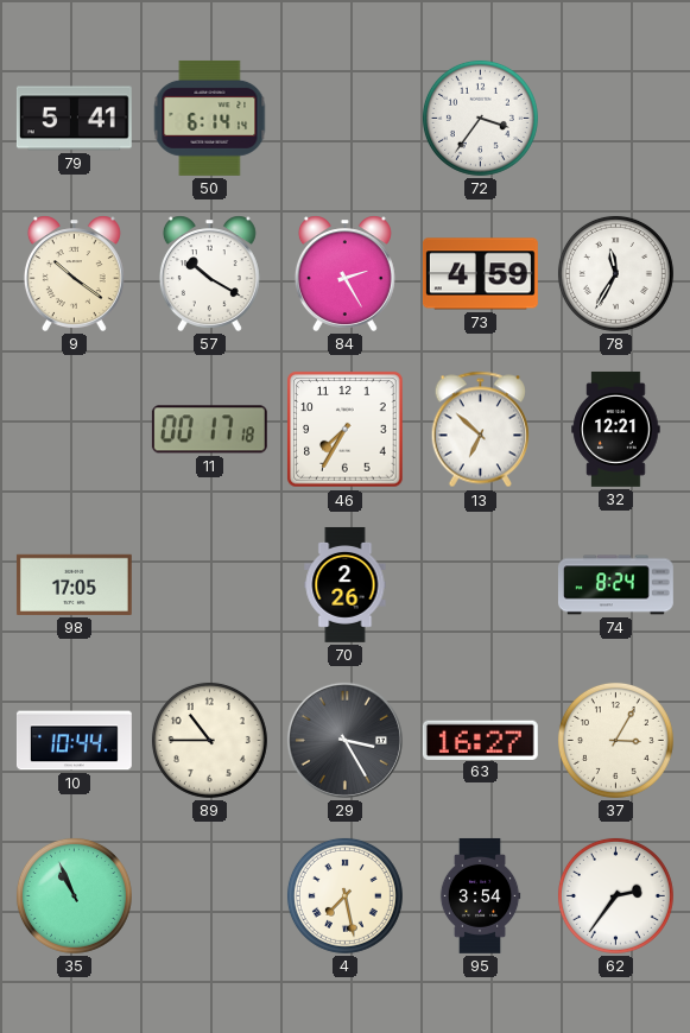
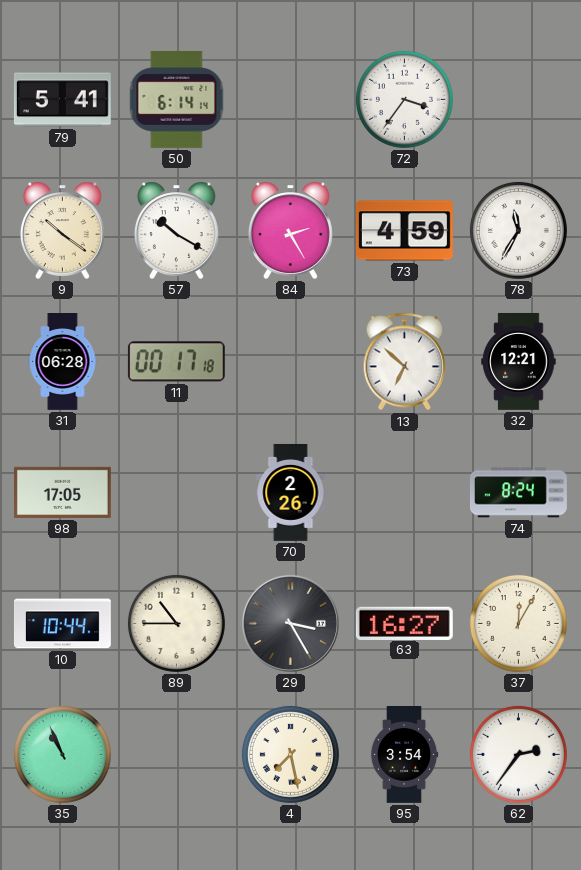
31: none -> 06:28
46: 7:35 -> none
37: 3:05 -> 12:05
